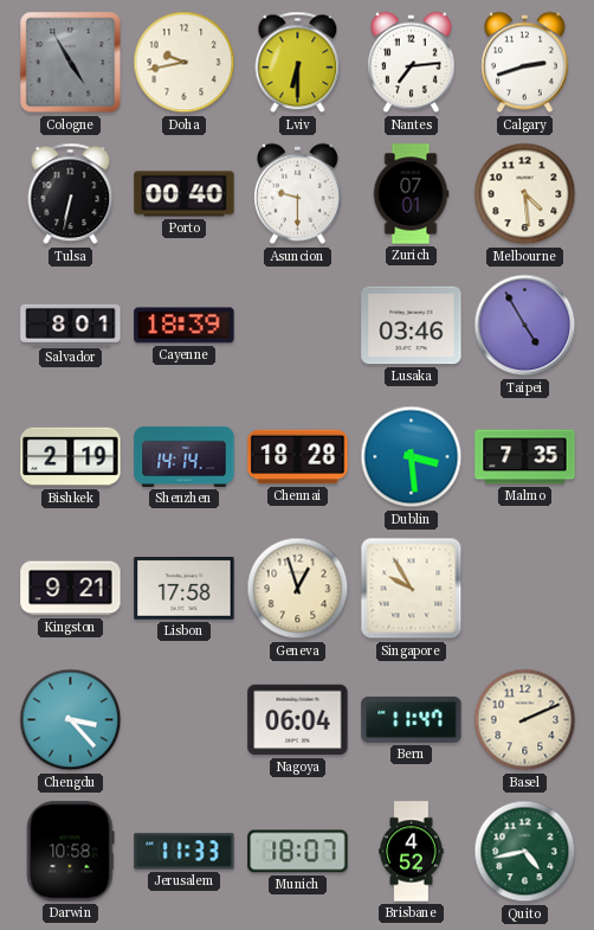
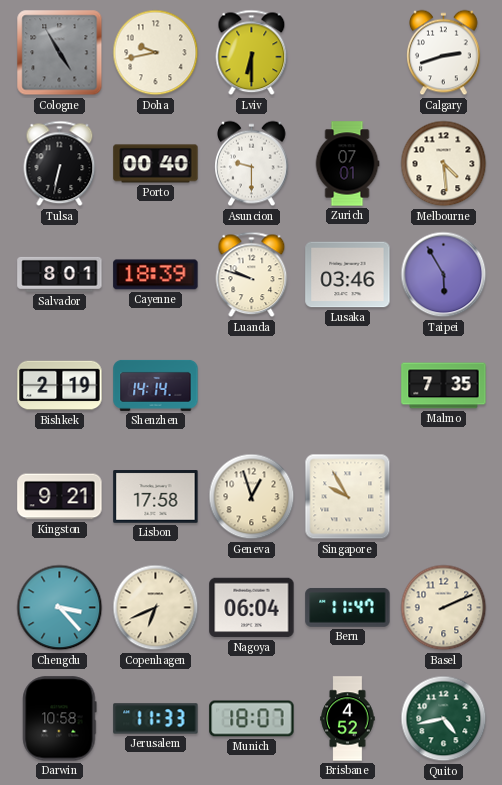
Nantes: 7:14 -> none
Luanda: none -> 9:48
Taipei: 4:55 -> 5:55
Chennai: 18:28 -> none
Dublin: 3:29 -> none
Copenhagen: none -> 6:41
